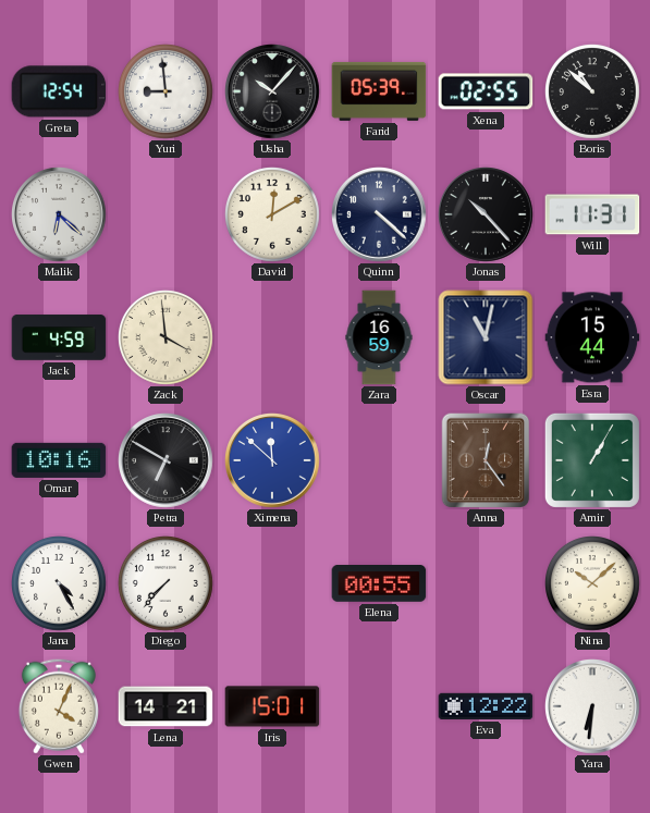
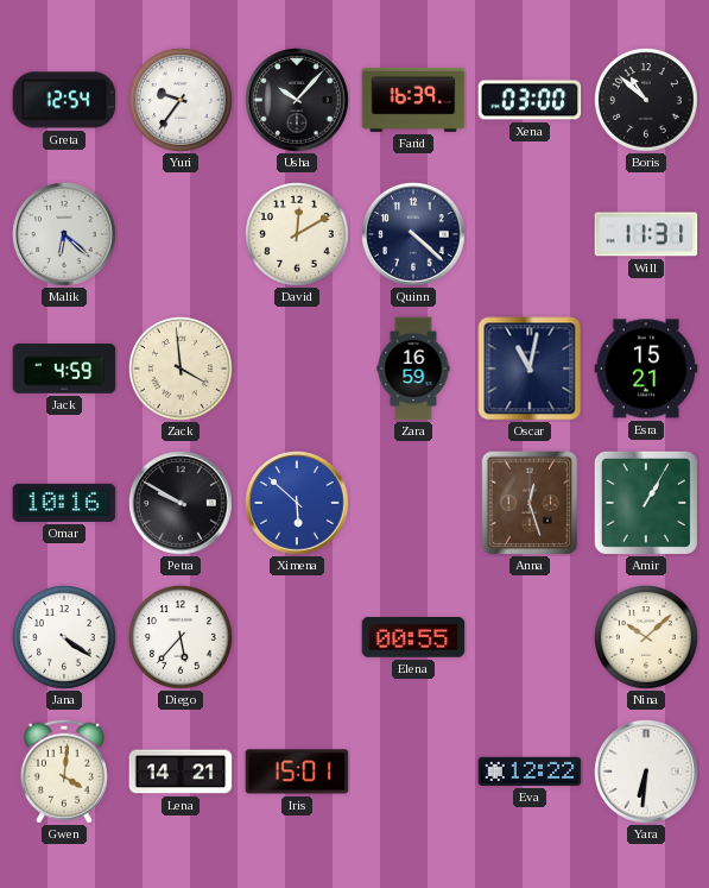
Yuri: 8:59 -> 9:36
Farid: 05:39 -> 16:39
Xena: 02:55 -> 03:00
Jonas: 10:23 -> none
Esra: 15:44 -> 15:21
Petra: 6:50 -> 9:50
Ximena: 11:52 -> 5:52
Anna: 12:24 -> 12:27
Jana: 4:25 -> 4:21
Diego: 7:37 -> 5:37
Gwen: 4:04 -> 4:01
